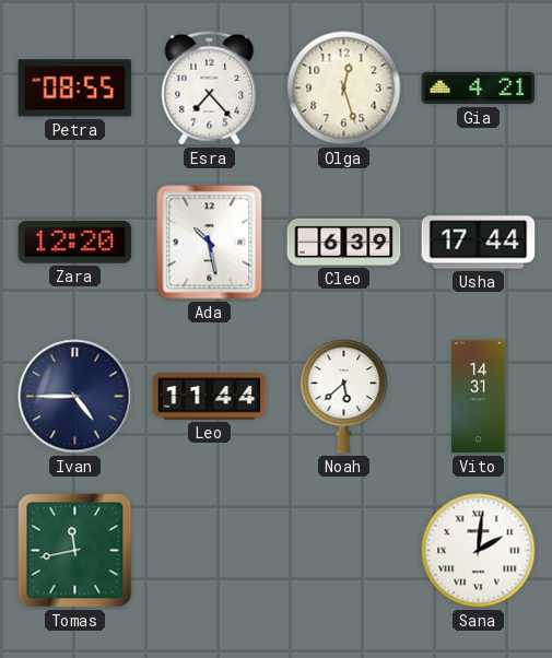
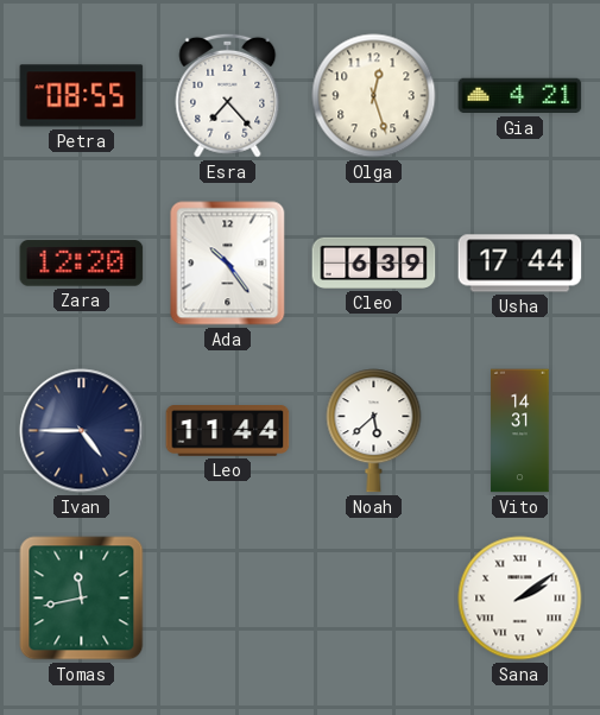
Ada: 10:28 -> 10:24
Sana: 2:01 -> 2:09
